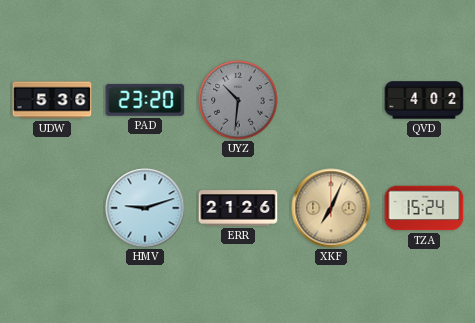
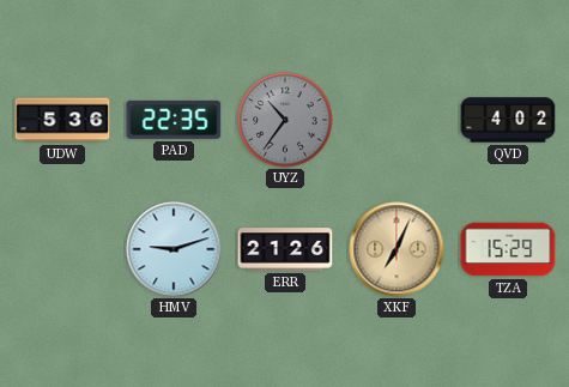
PAD: 23:20 -> 22:35
UYZ: 10:31 -> 10:36
TZA: 15:24 -> 15:29
